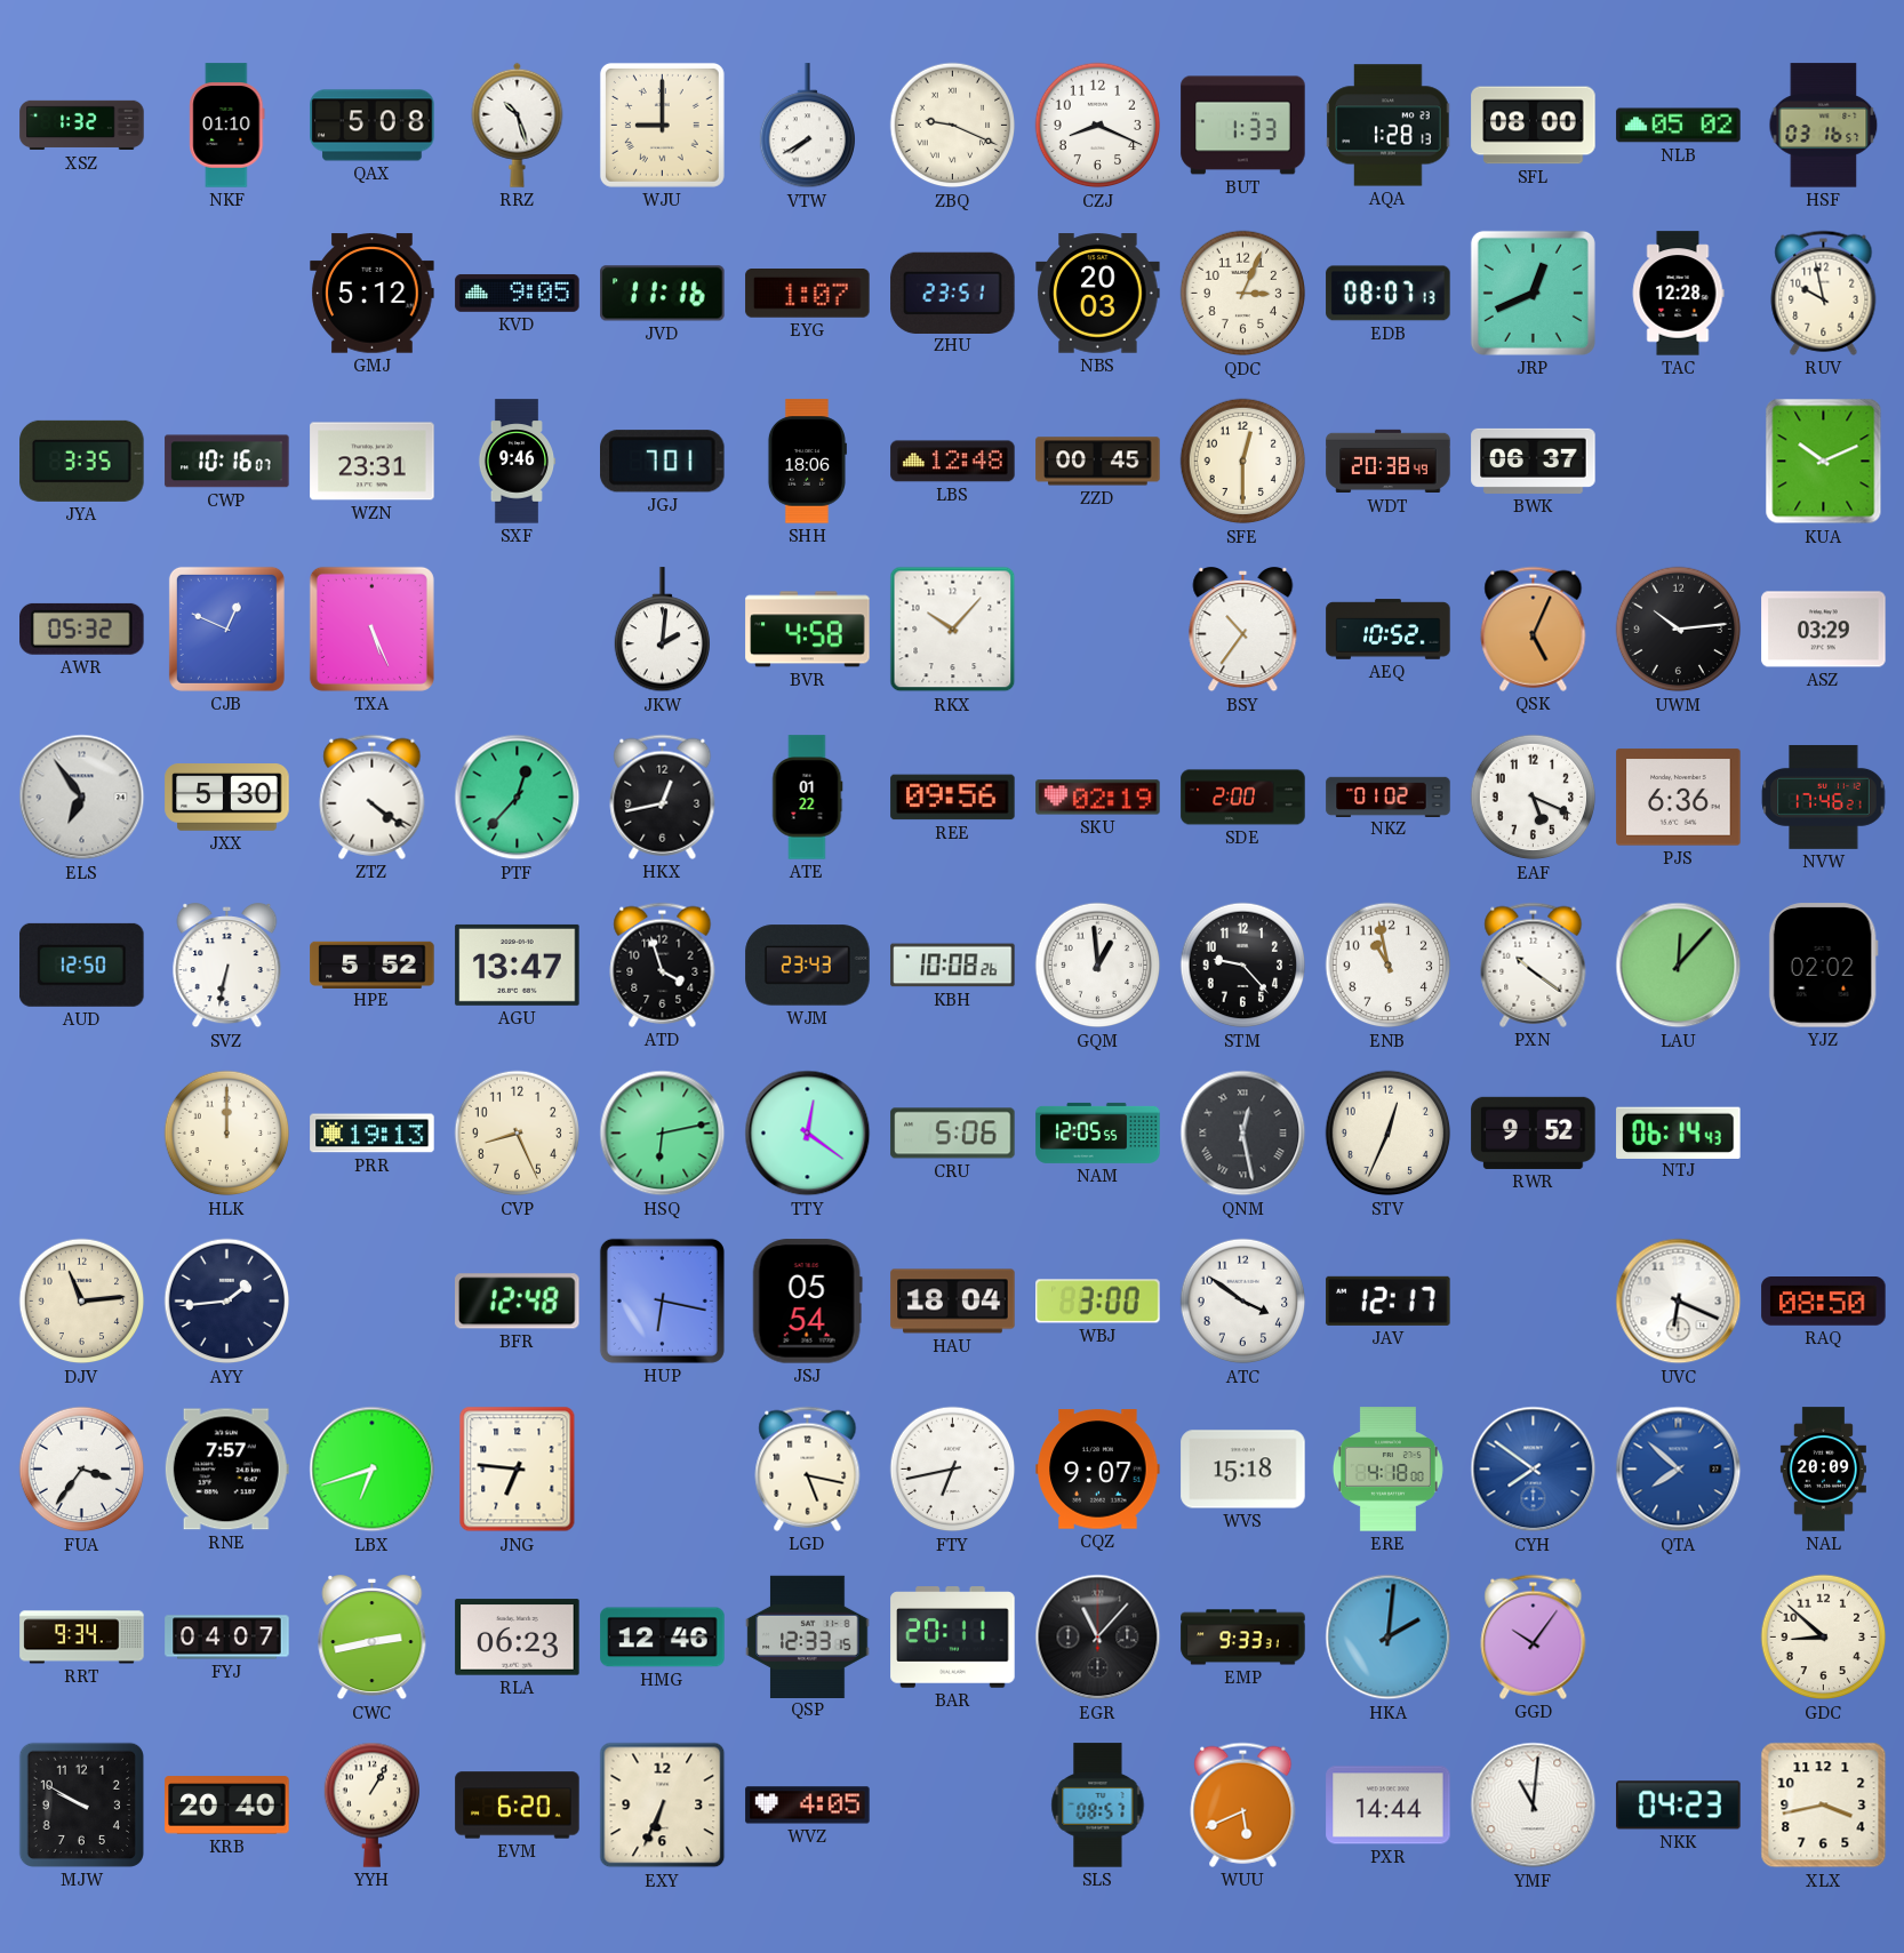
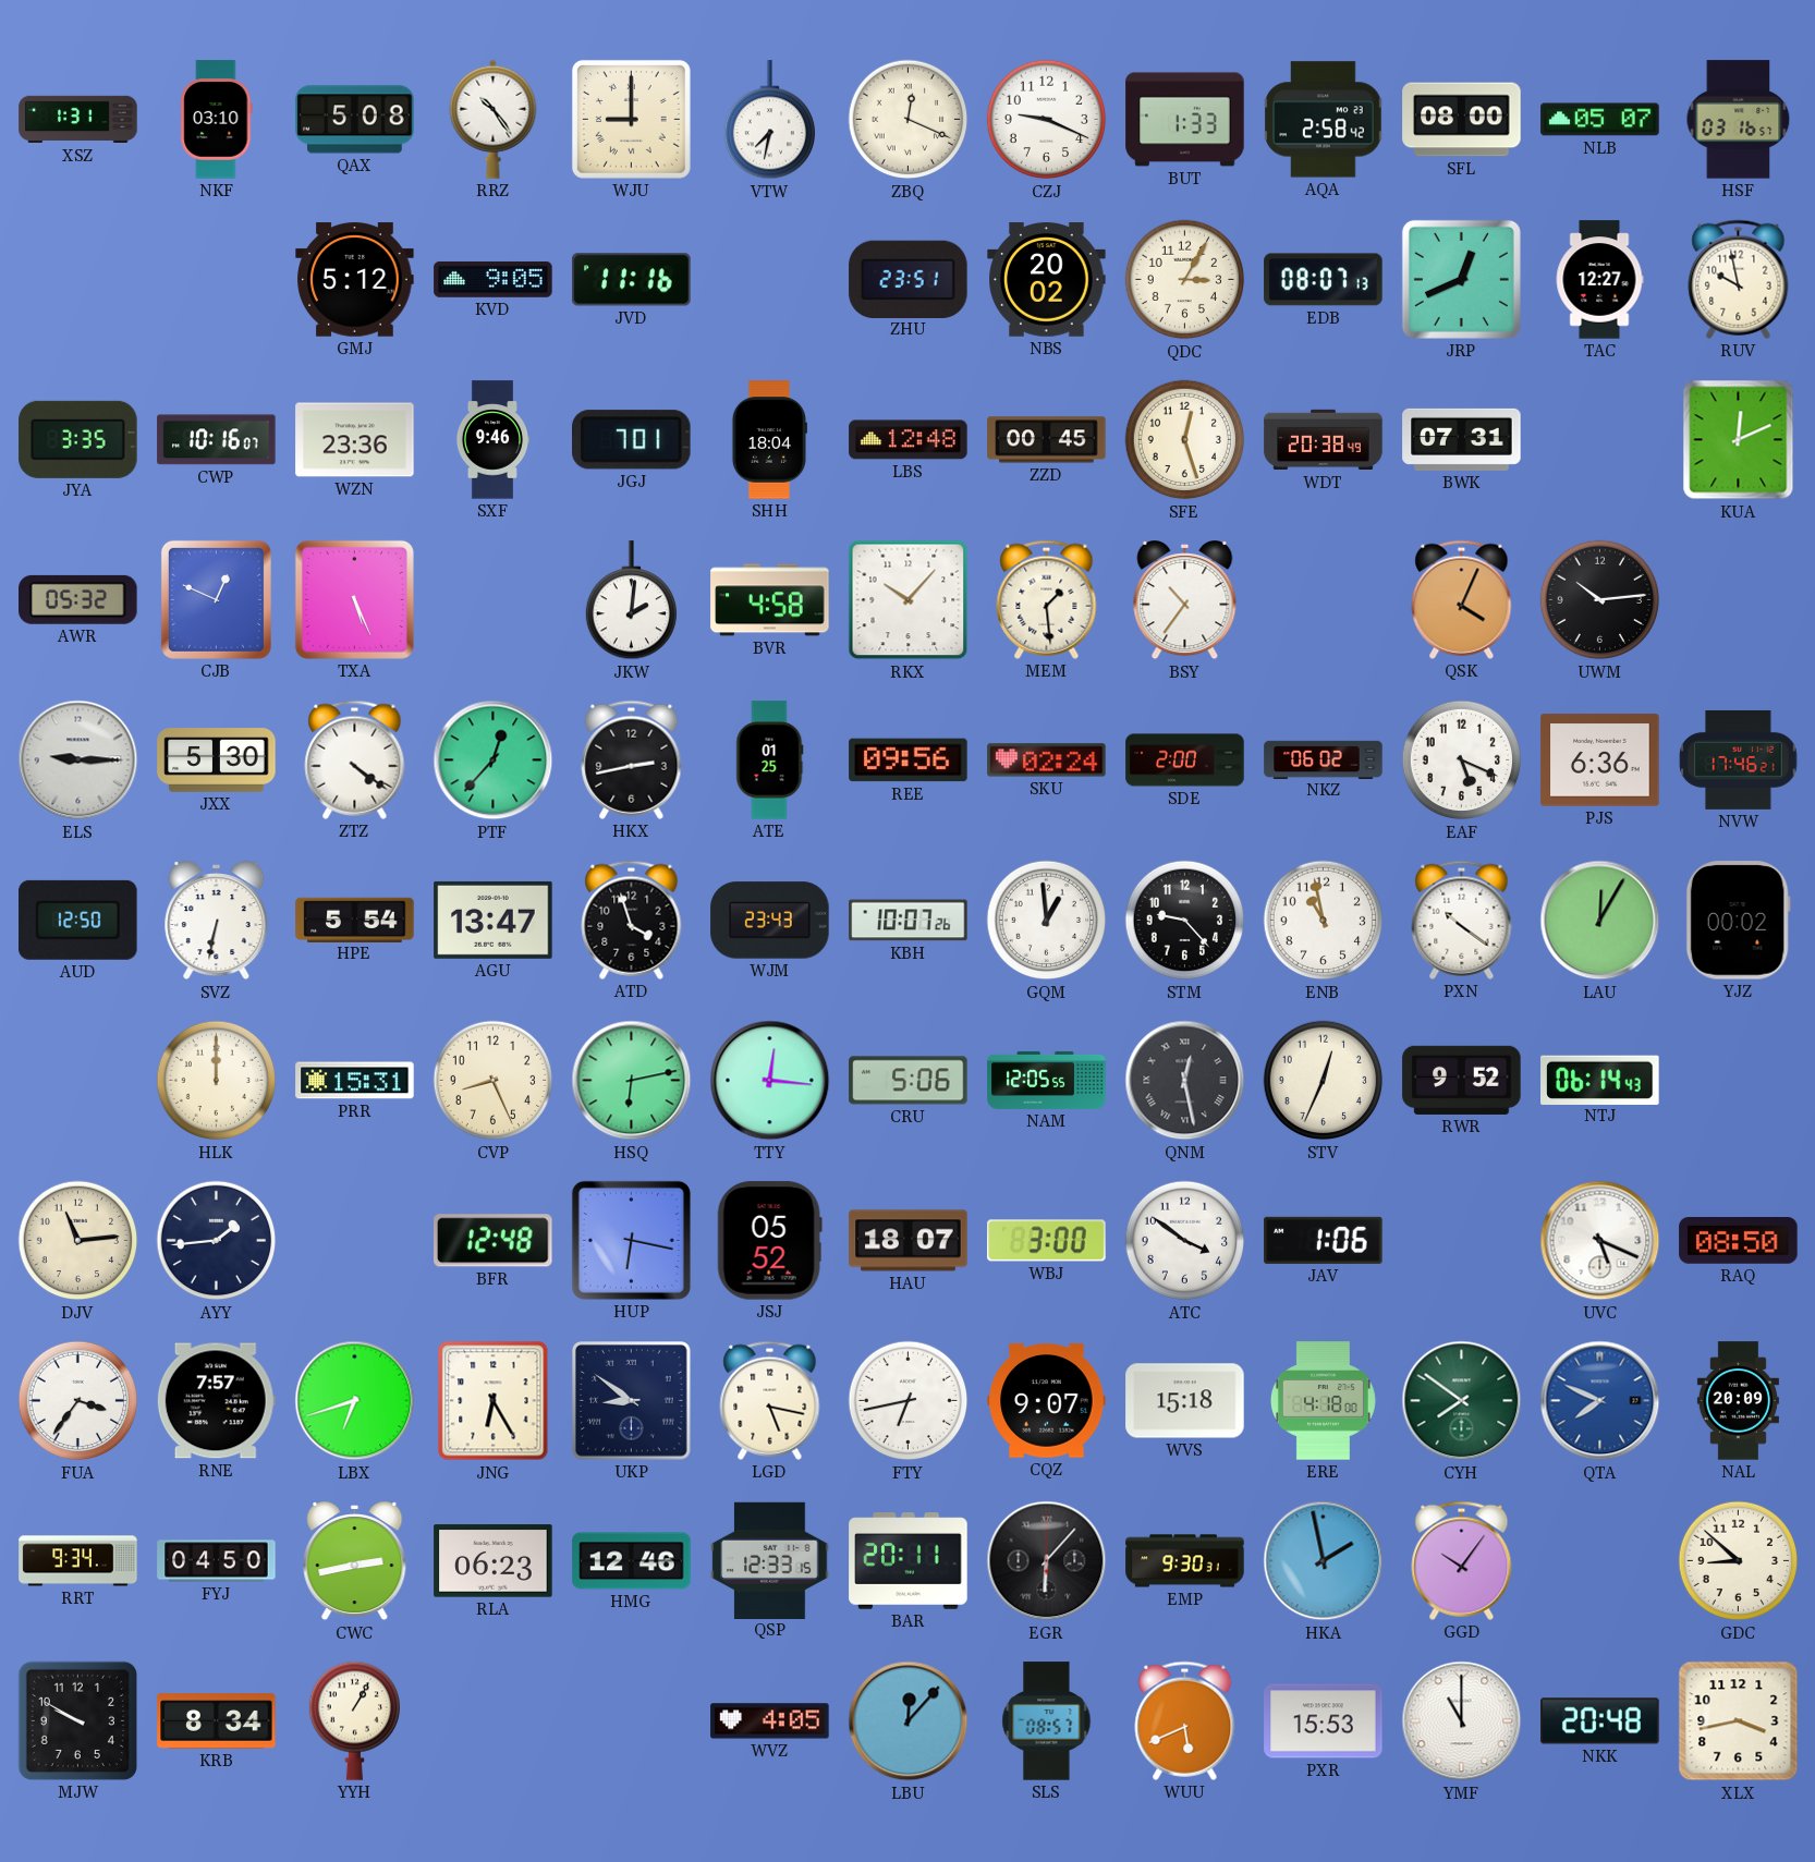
XSZ: 1:32 -> 1:31
NKF: 01:10 -> 03:10
RRZ: 10:27 -> 10:24
VTW: 7:40 -> 7:32
ZBQ: 9:19 -> 12:19
CZJ: 8:19 -> 9:19
AQA: 1:28 -> 2:58
NLB: 05:02 -> 05:07
EYG: 1:07 -> none
NBS: 20:03 -> 20:02
QDC: 3:04 -> 3:05
TAC: 12:28 -> 12:27
WZN: 23:31 -> 23:36
SHH: 18:06 -> 18:04
SFE: 12:30 -> 12:27
BWK: 06:37 -> 07:31
KUA: 10:11 -> 12:11
MEM: none -> 1:29
AEQ: 10:52 -> none
QSK: 5:04 -> 4:04
ASZ: 03:29 -> none
ELS: 6:54 -> 9:15
HKX: 12:43 -> 2:43
ATE: 01:22 -> 01:25
SKU: 02:19 -> 02:24
NKZ: 01:02 -> 06:02
HPE: 5:52 -> 5:54
KBH: 10:08 -> 10:07
LAU: 12:07 -> 12:05
YJZ: 02:02 -> 00:02
PRR: 19:13 -> 15:31
TTY: 12:21 -> 12:16
JSJ: 05:54 -> 05:52
HAU: 18:04 -> 18:07
JAV: 12:17 -> 1:06
UVC: 6:19 -> 5:19
JNG: 6:46 -> 6:25
UKP: none -> 8:51
CYH dial: blue -> green
QTA: 7:52 -> 7:49
FYJ: 04:07 -> 04:50
EGR: 11:07 -> 6:07
EMP: 9:33 -> 9:30
HKA: 2:01 -> 1:58
KRB: 20:40 -> 8:34
EVM: 6:20 -> none
EXY: 6:34 -> none
LBU: none -> 12:07
PXR: 14:44 -> 15:53
YMF: 11:01 -> 11:00
NKK: 04:23 -> 20:48
